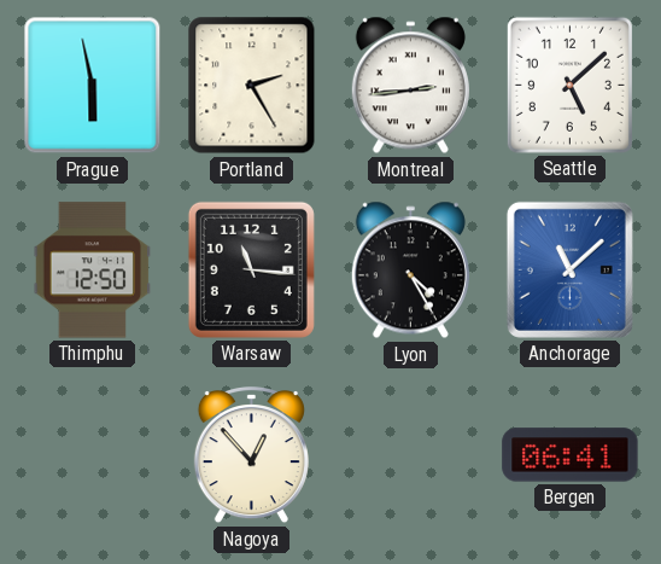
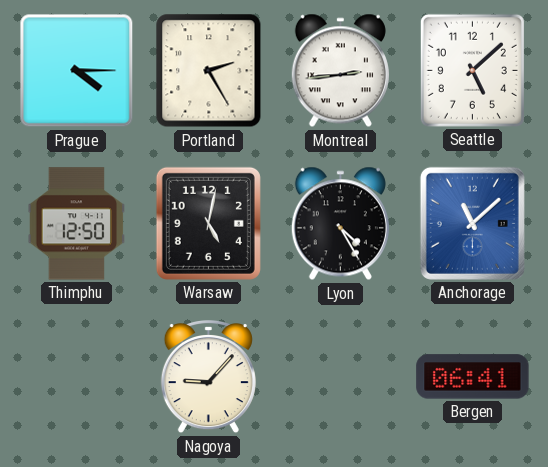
Prague: 5:58 -> 4:15
Warsaw: 11:16 -> 5:02
Nagoya: 12:53 -> 9:07
